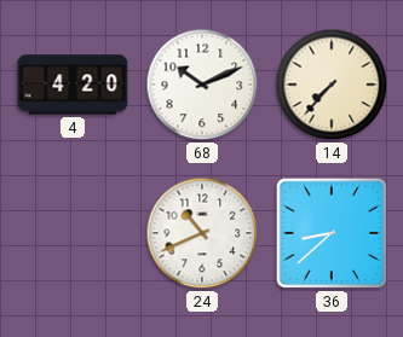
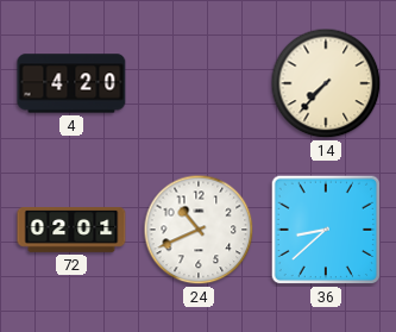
68: 10:11 -> none
72: none -> 02:01
